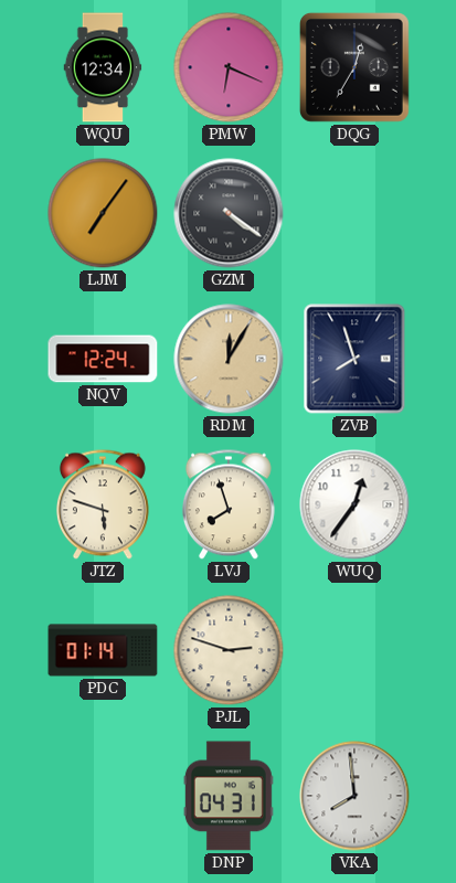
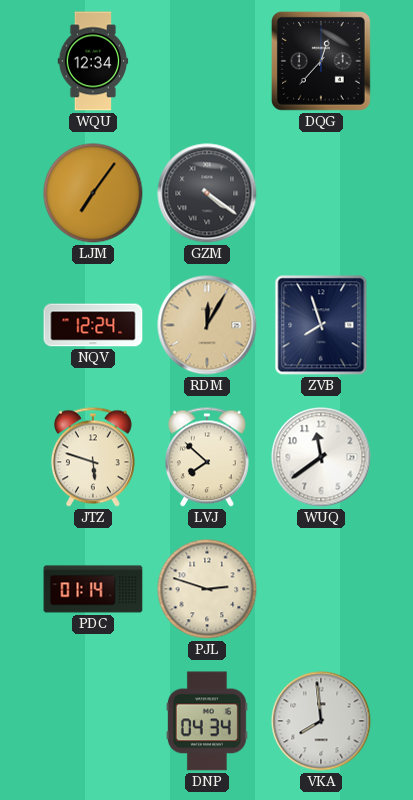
PMW: 6:19 -> none
DQG: 12:35 -> 12:37
LVJ: 7:57 -> 7:52
WUQ: 12:36 -> 11:39
DNP: 04:31 -> 04:34
